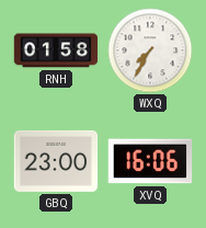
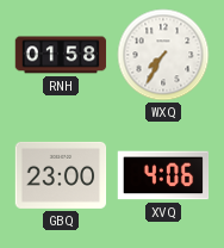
XVQ: 16:06 -> 4:06
